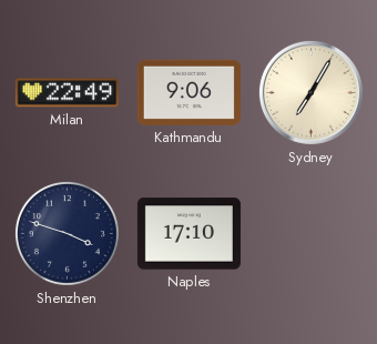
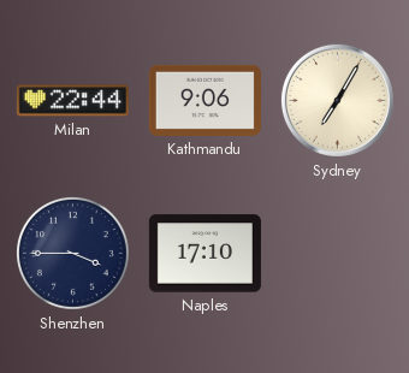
Milan: 22:49 -> 22:44
Shenzhen: 3:48 -> 3:45
